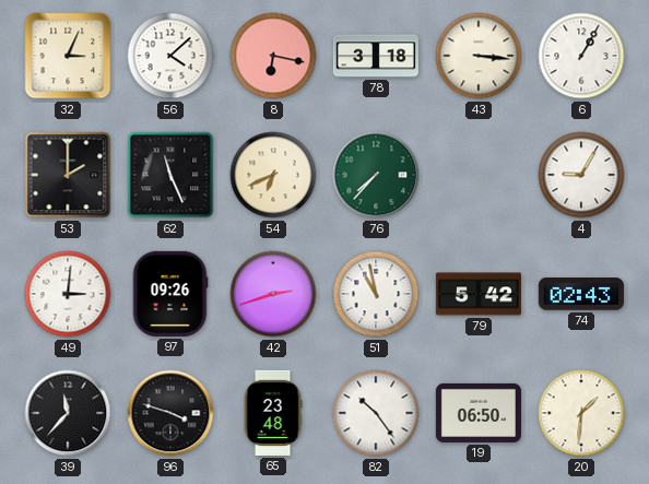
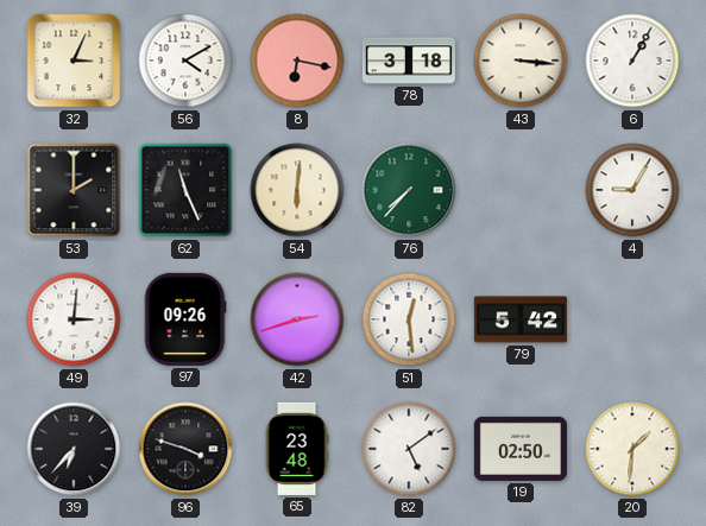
56: 4:08 -> 4:10
54: 6:41 -> 6:01
51: 10:58 -> 12:29
74: 02:43 -> none
39: 11:37 -> 6:37
82: 10:24 -> 5:09
19: 06:50 -> 02:50
